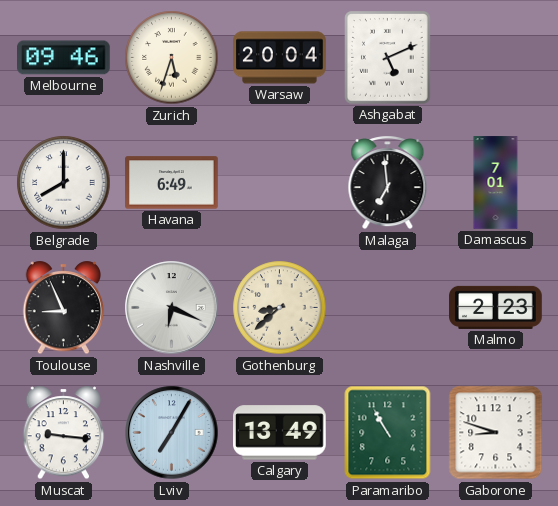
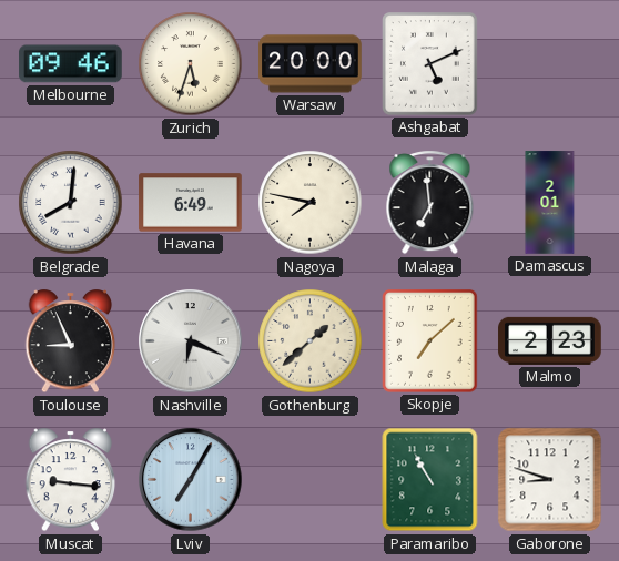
Warsaw: 20:04 -> 20:00
Belgrade: 8:00 -> 8:01
Nagoya: none -> 7:47
Damascus: 7:01 -> 2:01
Gothenburg: 8:38 -> 1:38
Skopje: none -> 7:08
Calgary: 13:49 -> none
